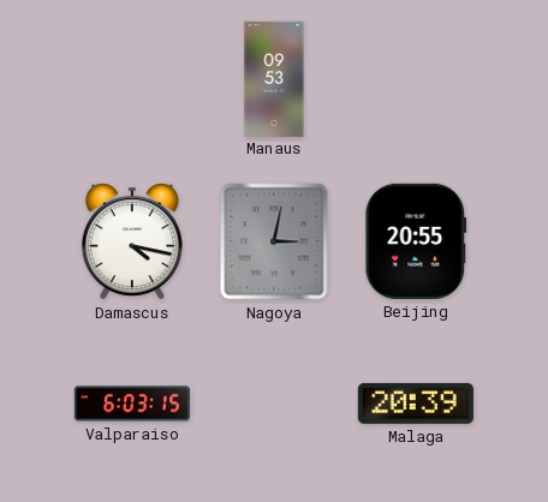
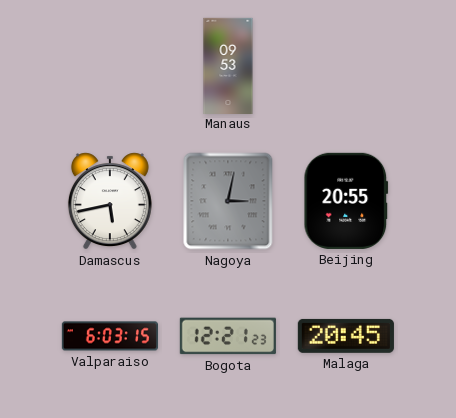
Damascus: 4:17 -> 5:43
Bogota: none -> 12:21
Malaga: 20:39 -> 20:45
